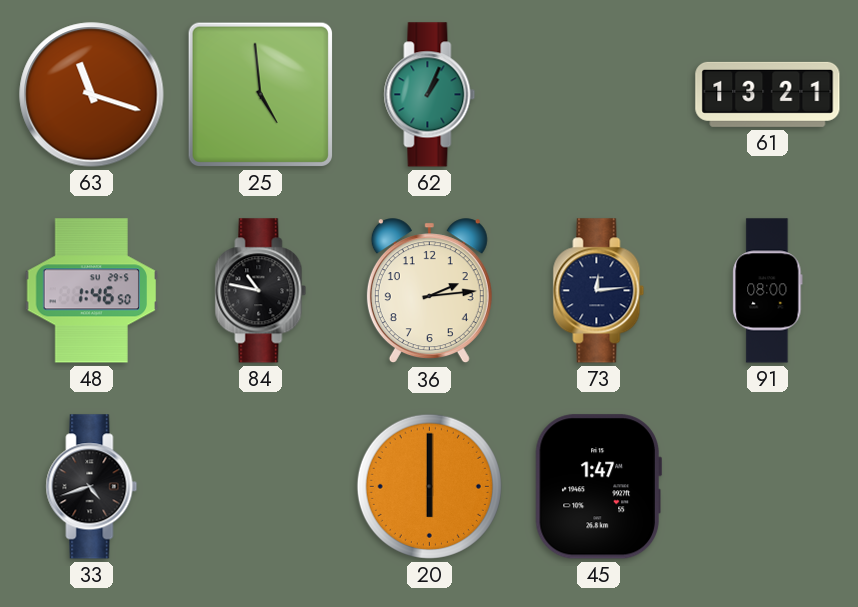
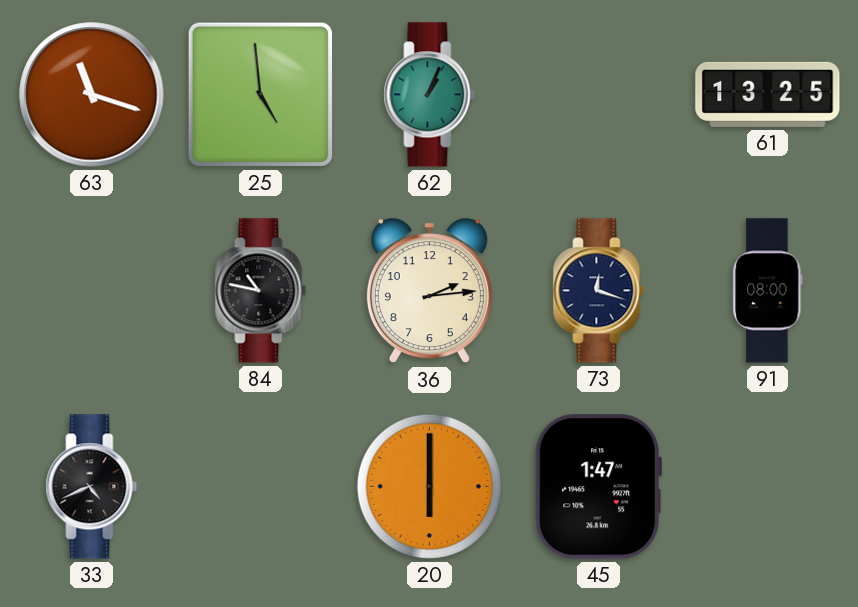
61: 13:21 -> 13:25
48: 1:46 -> none
73: 12:14 -> 12:18
33: 4:42 -> 4:41
